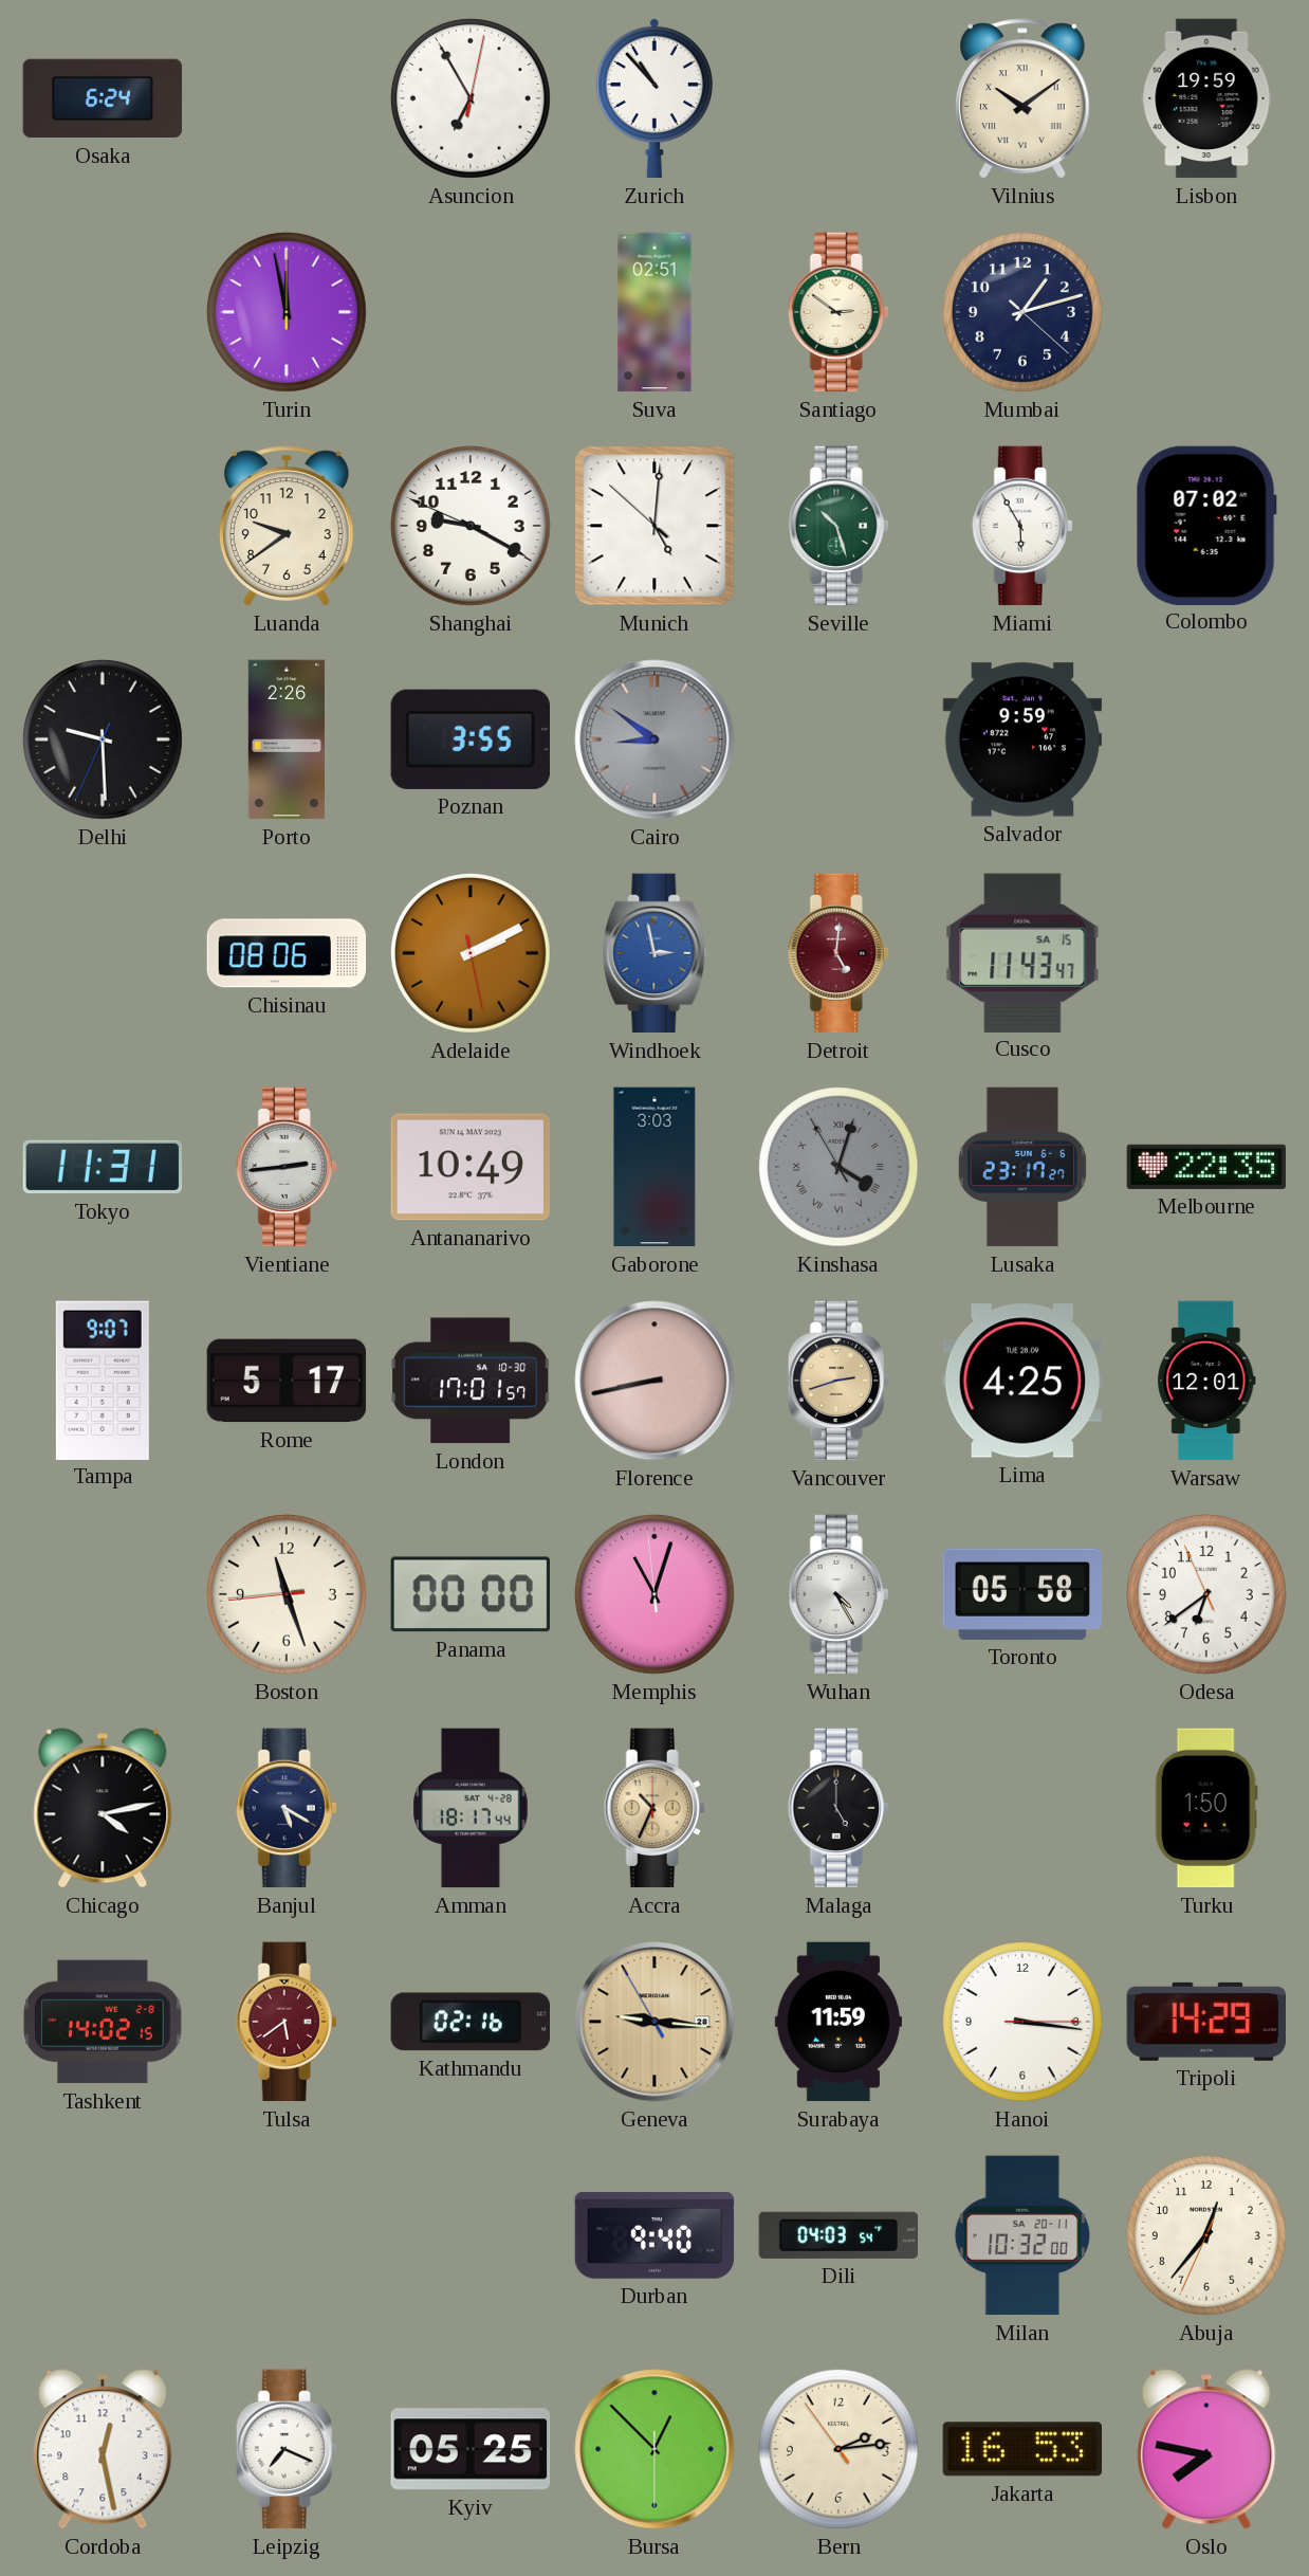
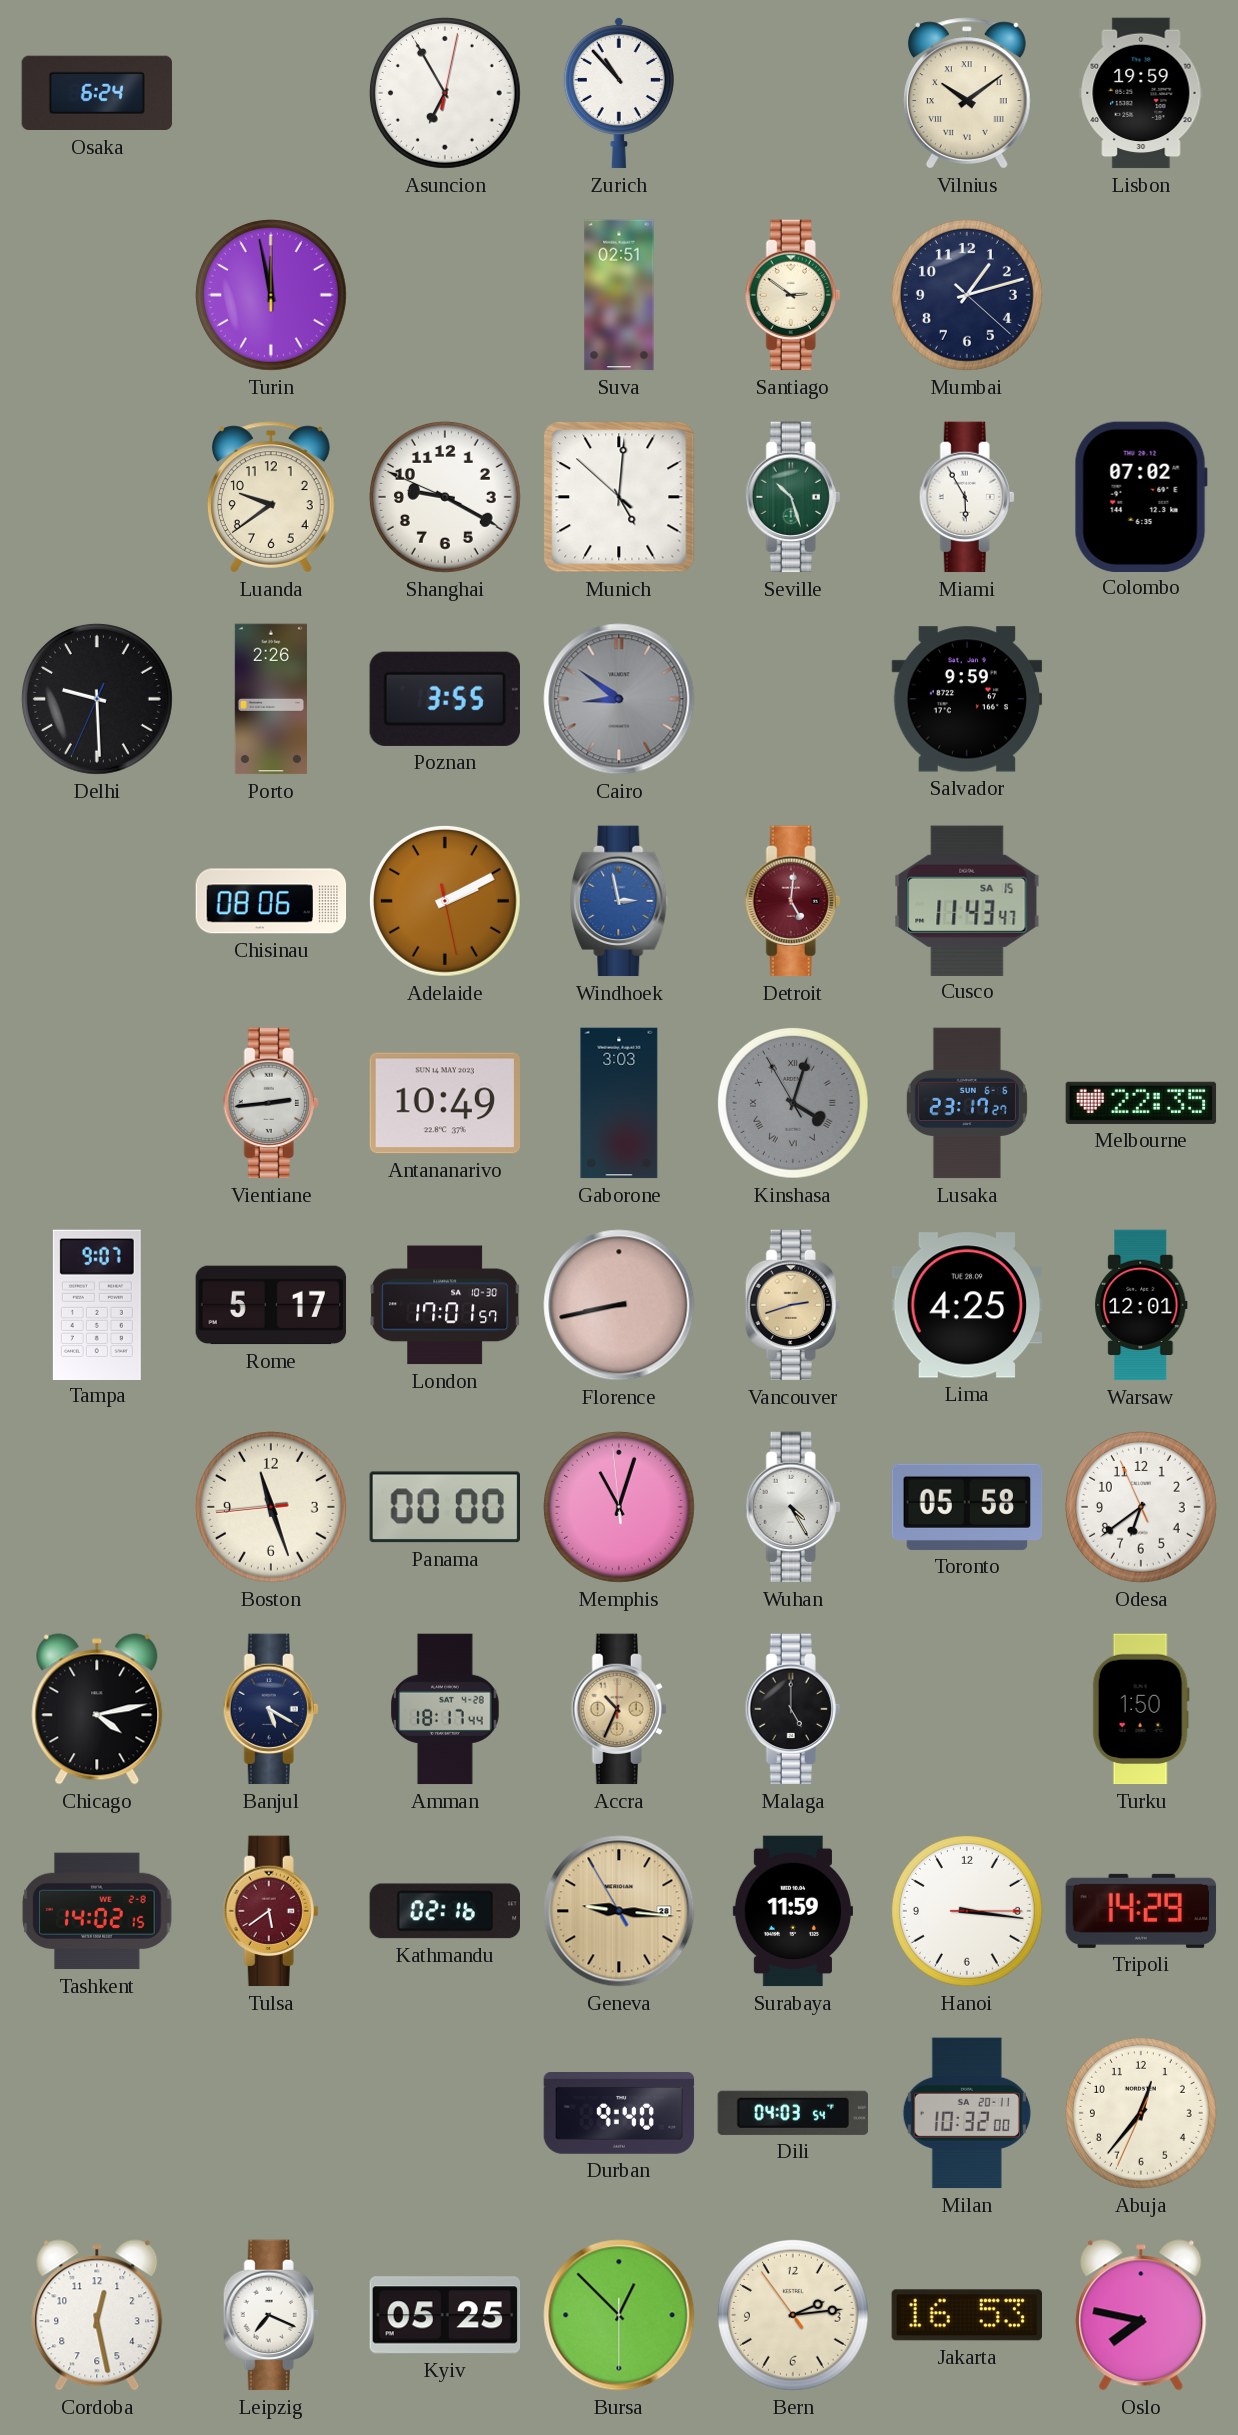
Tokyo: 11:31 -> none
